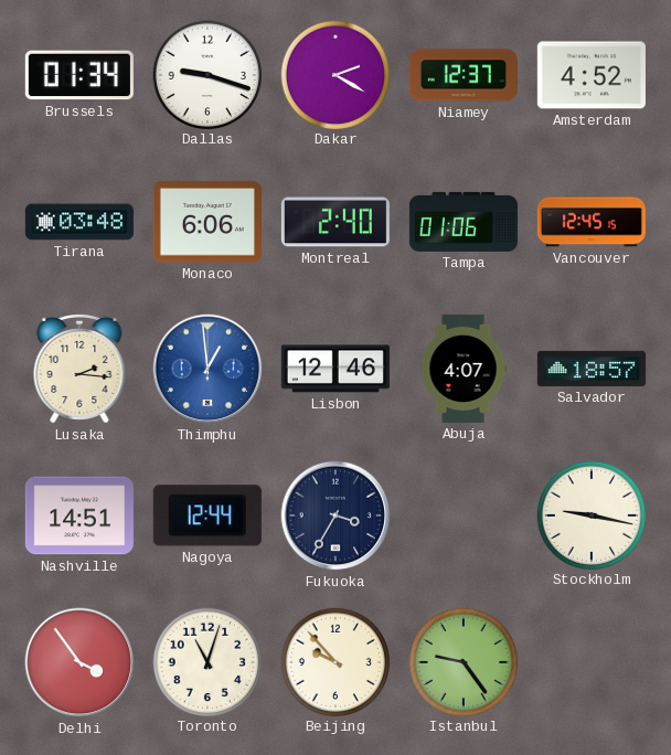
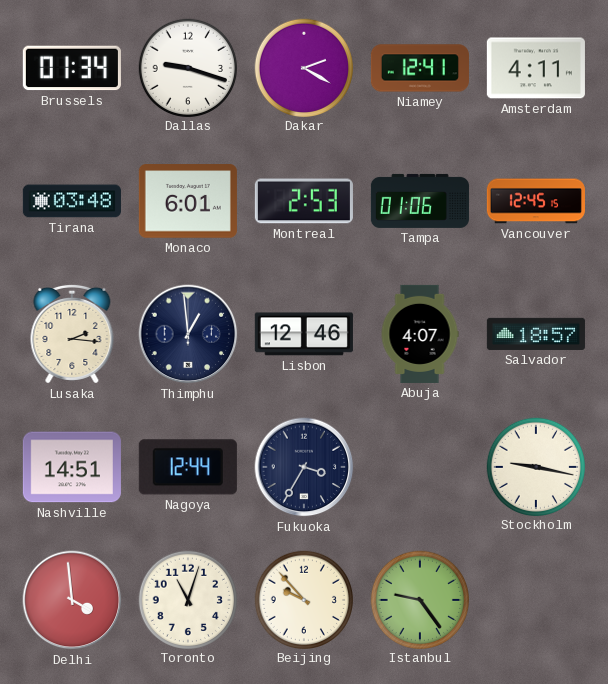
Niamey: 12:37 -> 12:41
Amsterdam: 4:52 -> 4:11
Monaco: 6:06 -> 6:01
Montreal: 2:40 -> 2:53
Thimphu dial: blue -> navy
Delhi: 3:54 -> 3:59
